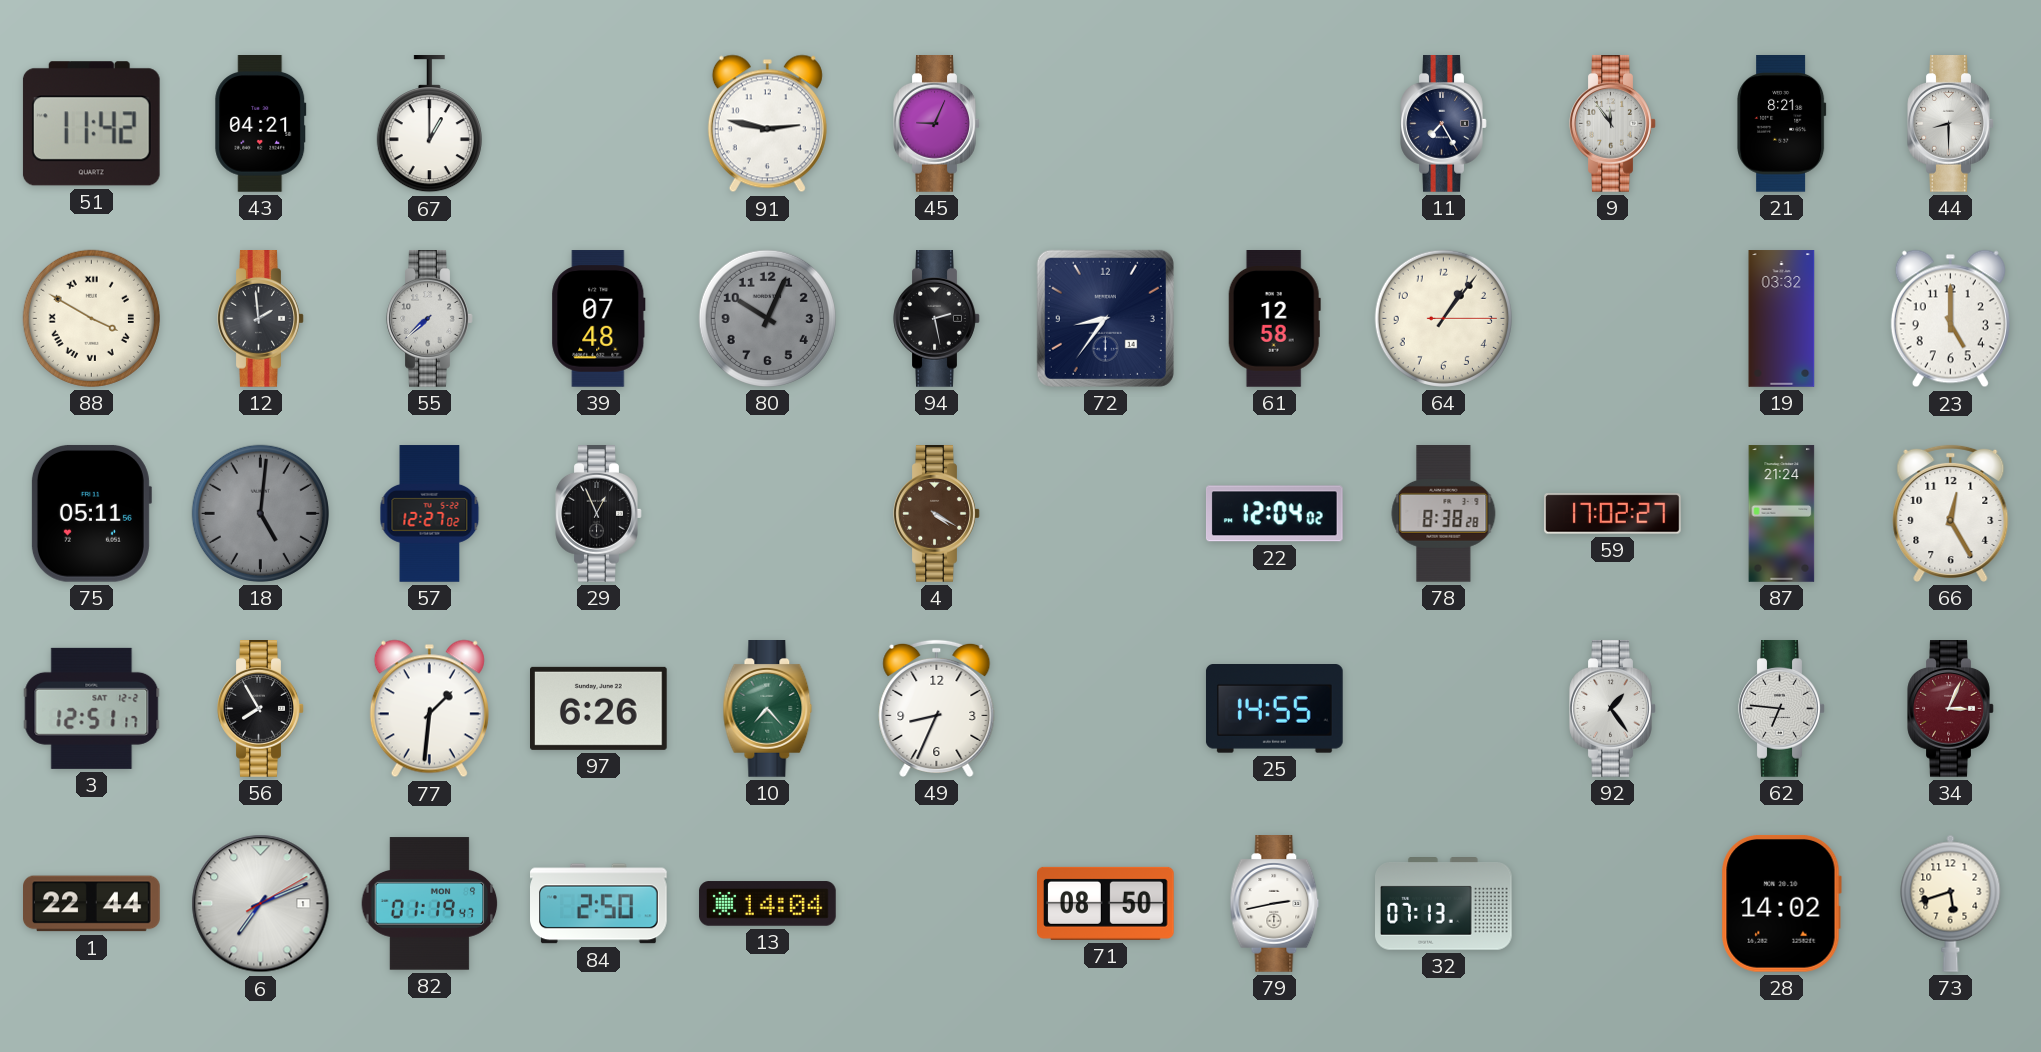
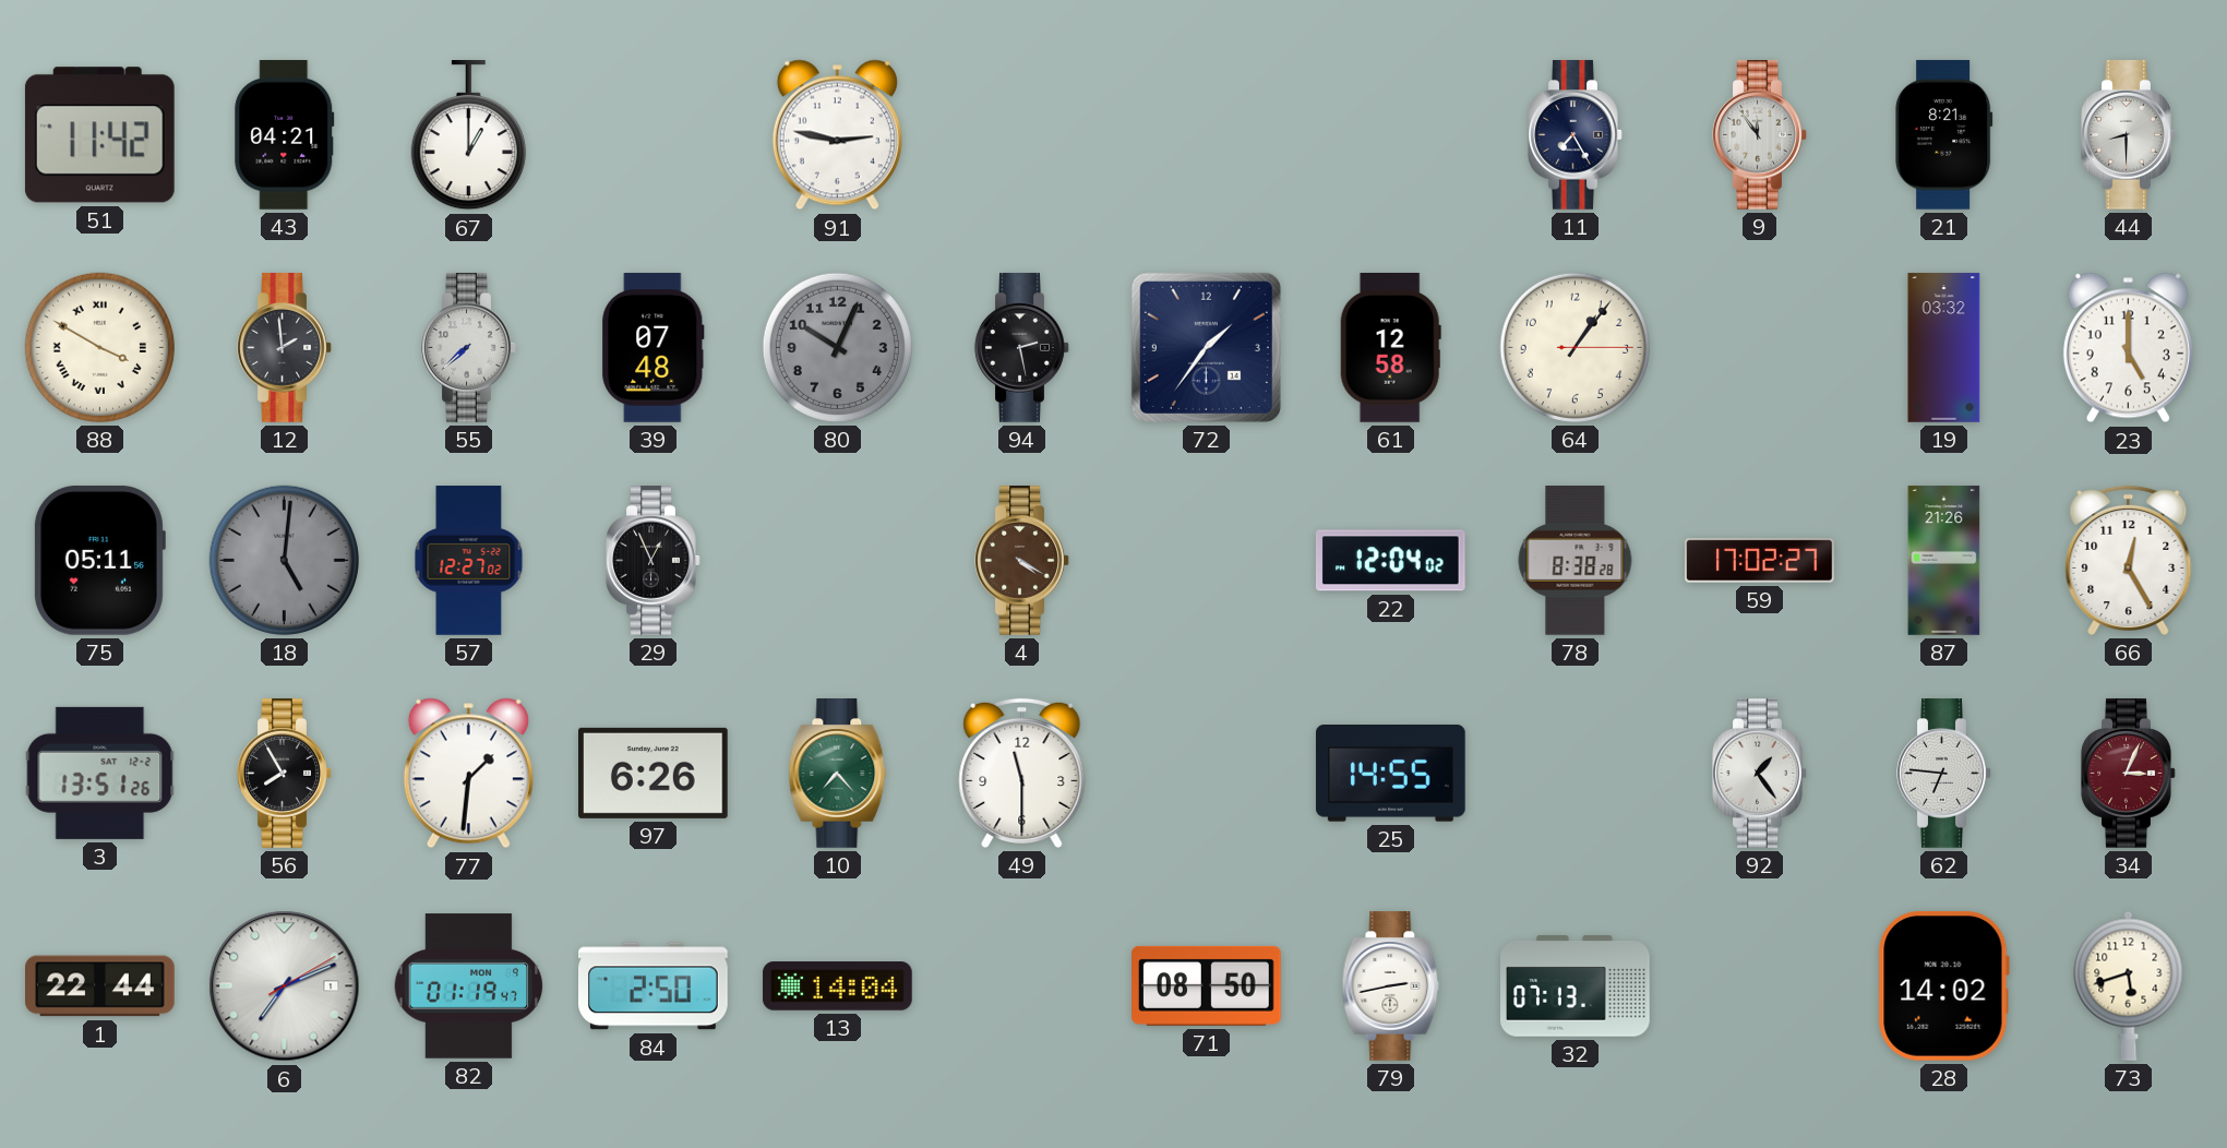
45: 9:04 -> none
72: 8:36 -> 1:36
87: 21:24 -> 21:26
3: 12:51 -> 13:51
49: 8:34 -> 11:30
